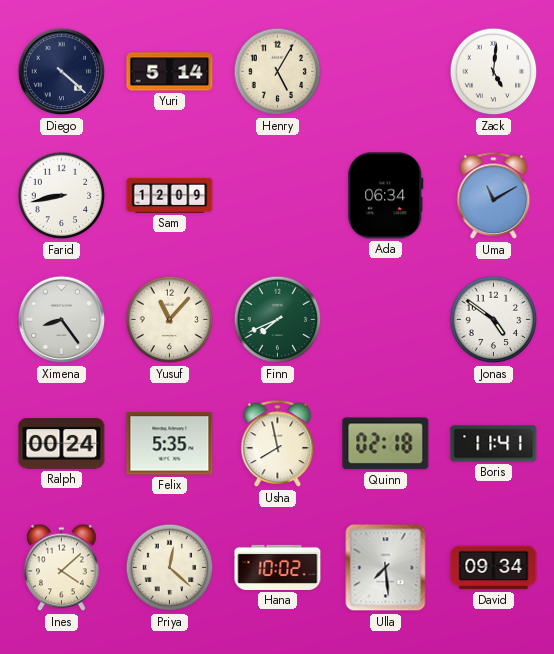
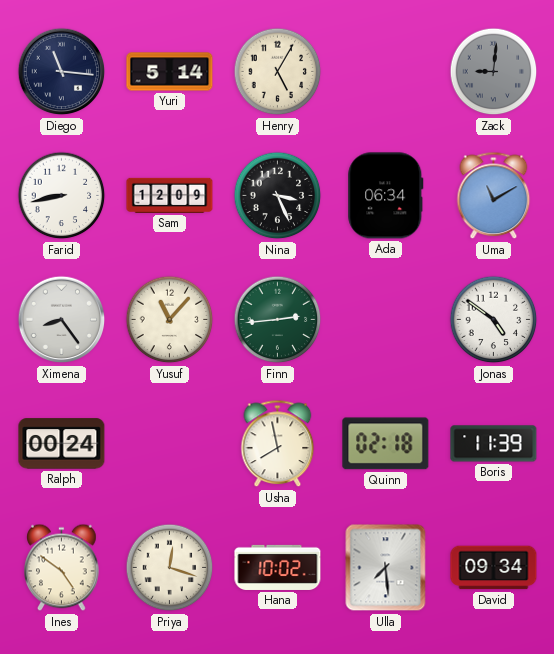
Diego: 4:22 -> 11:16
Zack: 5:01 -> 9:01
Zack dial: white -> grey
Nina: none -> 3:26
Finn: 7:41 -> 2:44
Felix: 5:35 -> none
Boris: 11:41 -> 11:39
Ines: 4:08 -> 4:51
Priya: 12:22 -> 12:18
